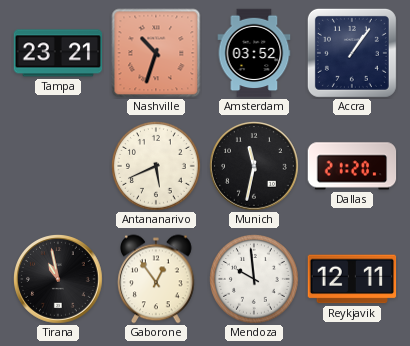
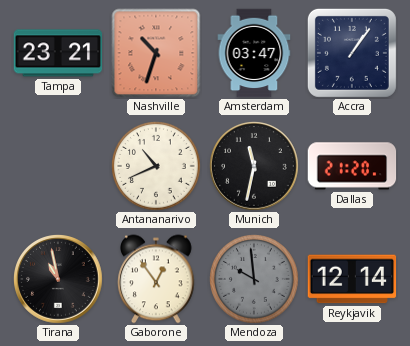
Amsterdam: 03:52 -> 03:47
Antananarivo: 5:41 -> 10:41
Mendoza dial: white -> grey
Reykjavik: 12:11 -> 12:14
